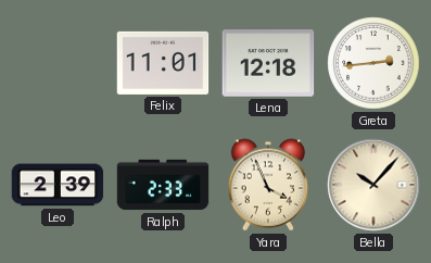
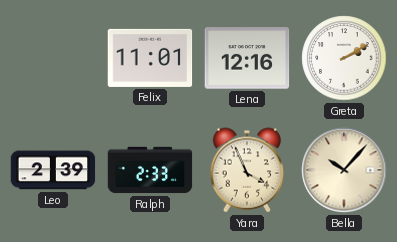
Lena: 12:18 -> 12:16
Greta: 2:44 -> 2:10
